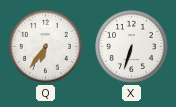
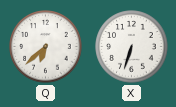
Q: 6:36 -> 6:38
